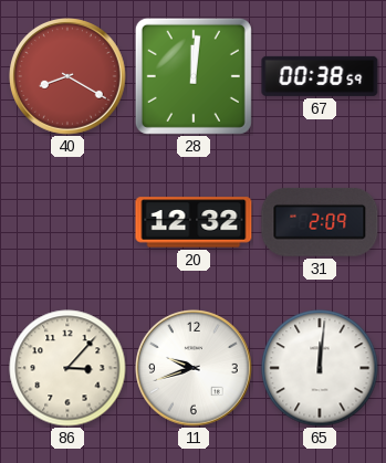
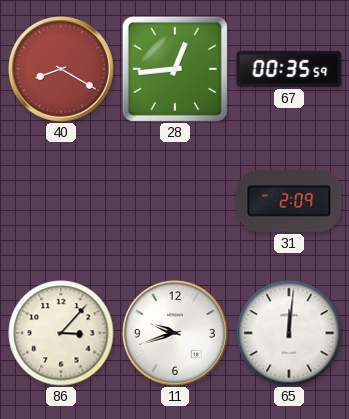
28: 12:01 -> 12:44
67: 00:38 -> 00:35
20: 12:32 -> none
